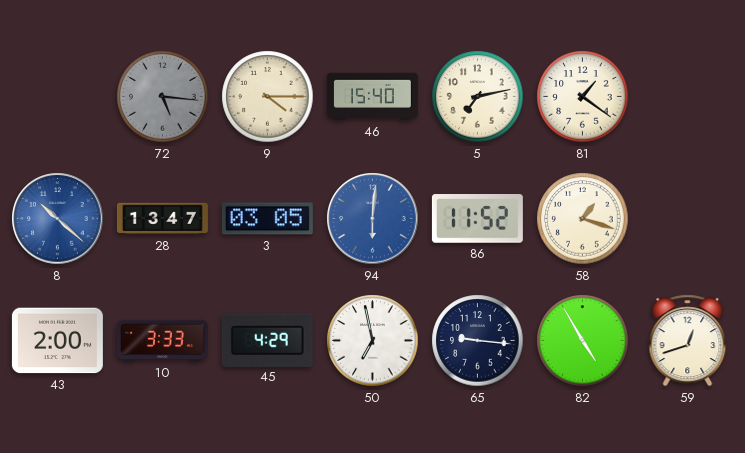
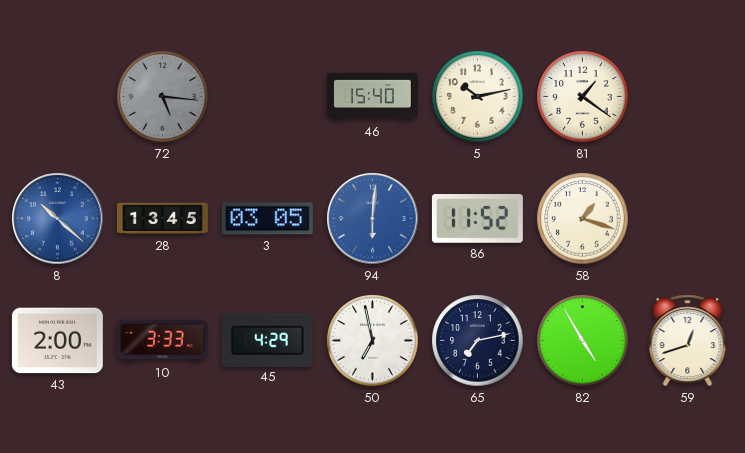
9: 4:15 -> none
5: 7:13 -> 10:13
28: 13:47 -> 13:45
65: 9:16 -> 7:13
